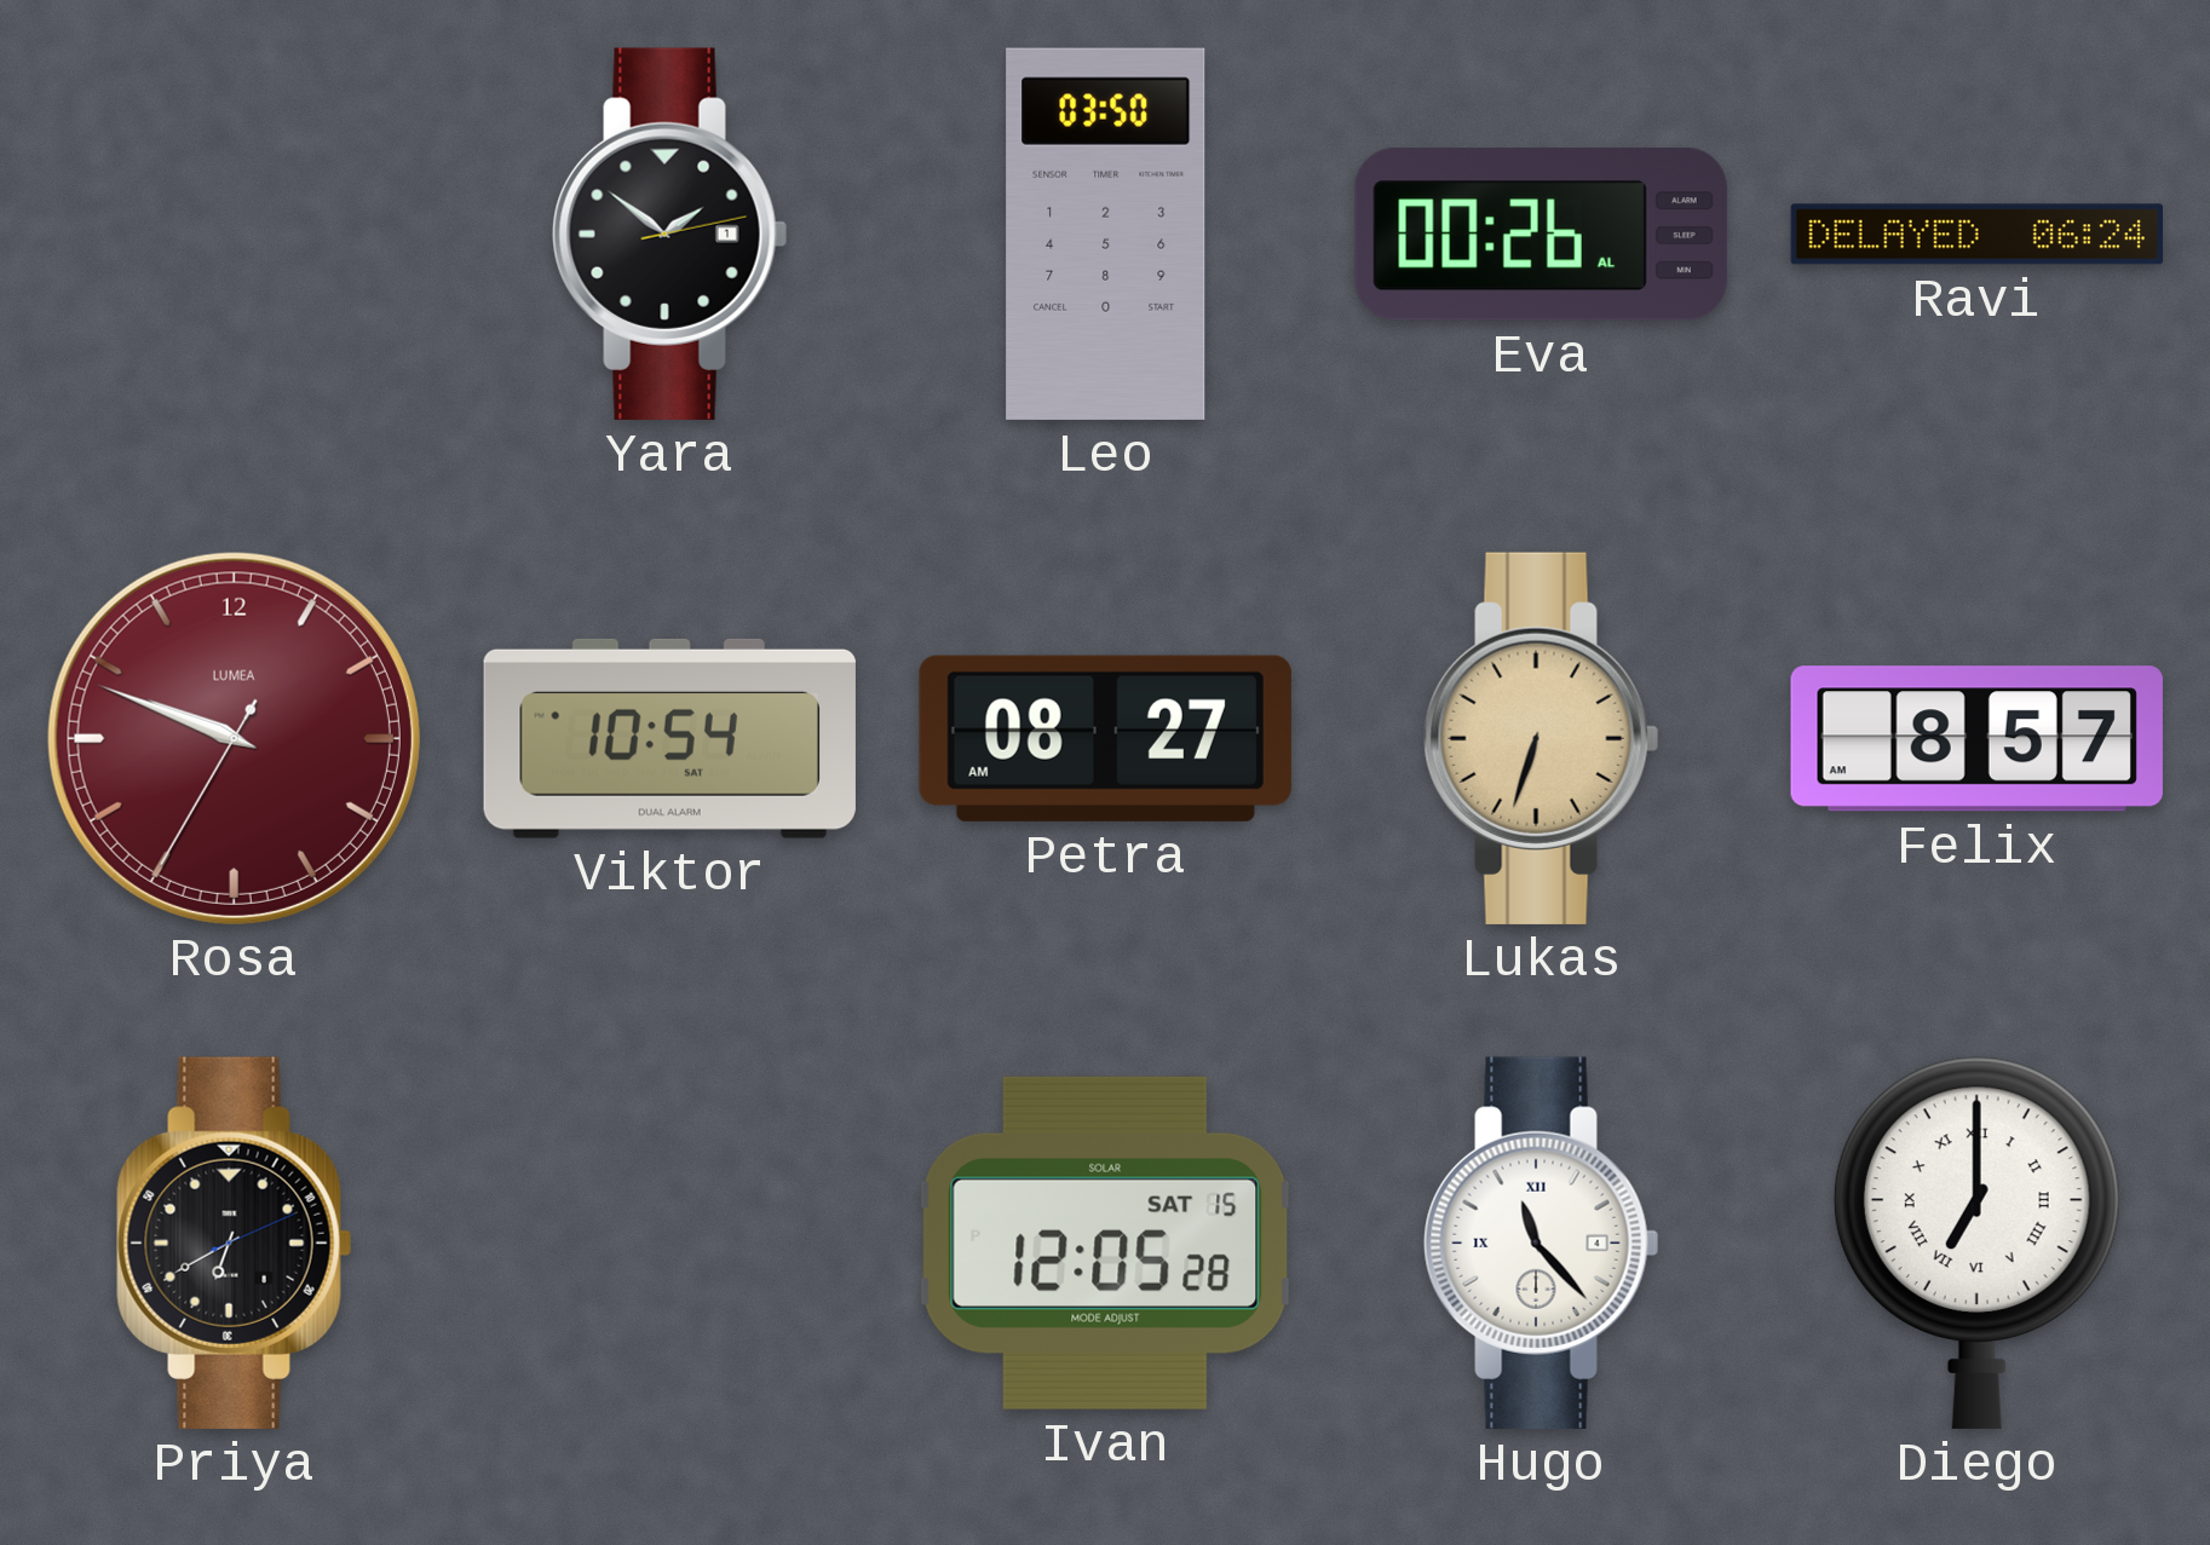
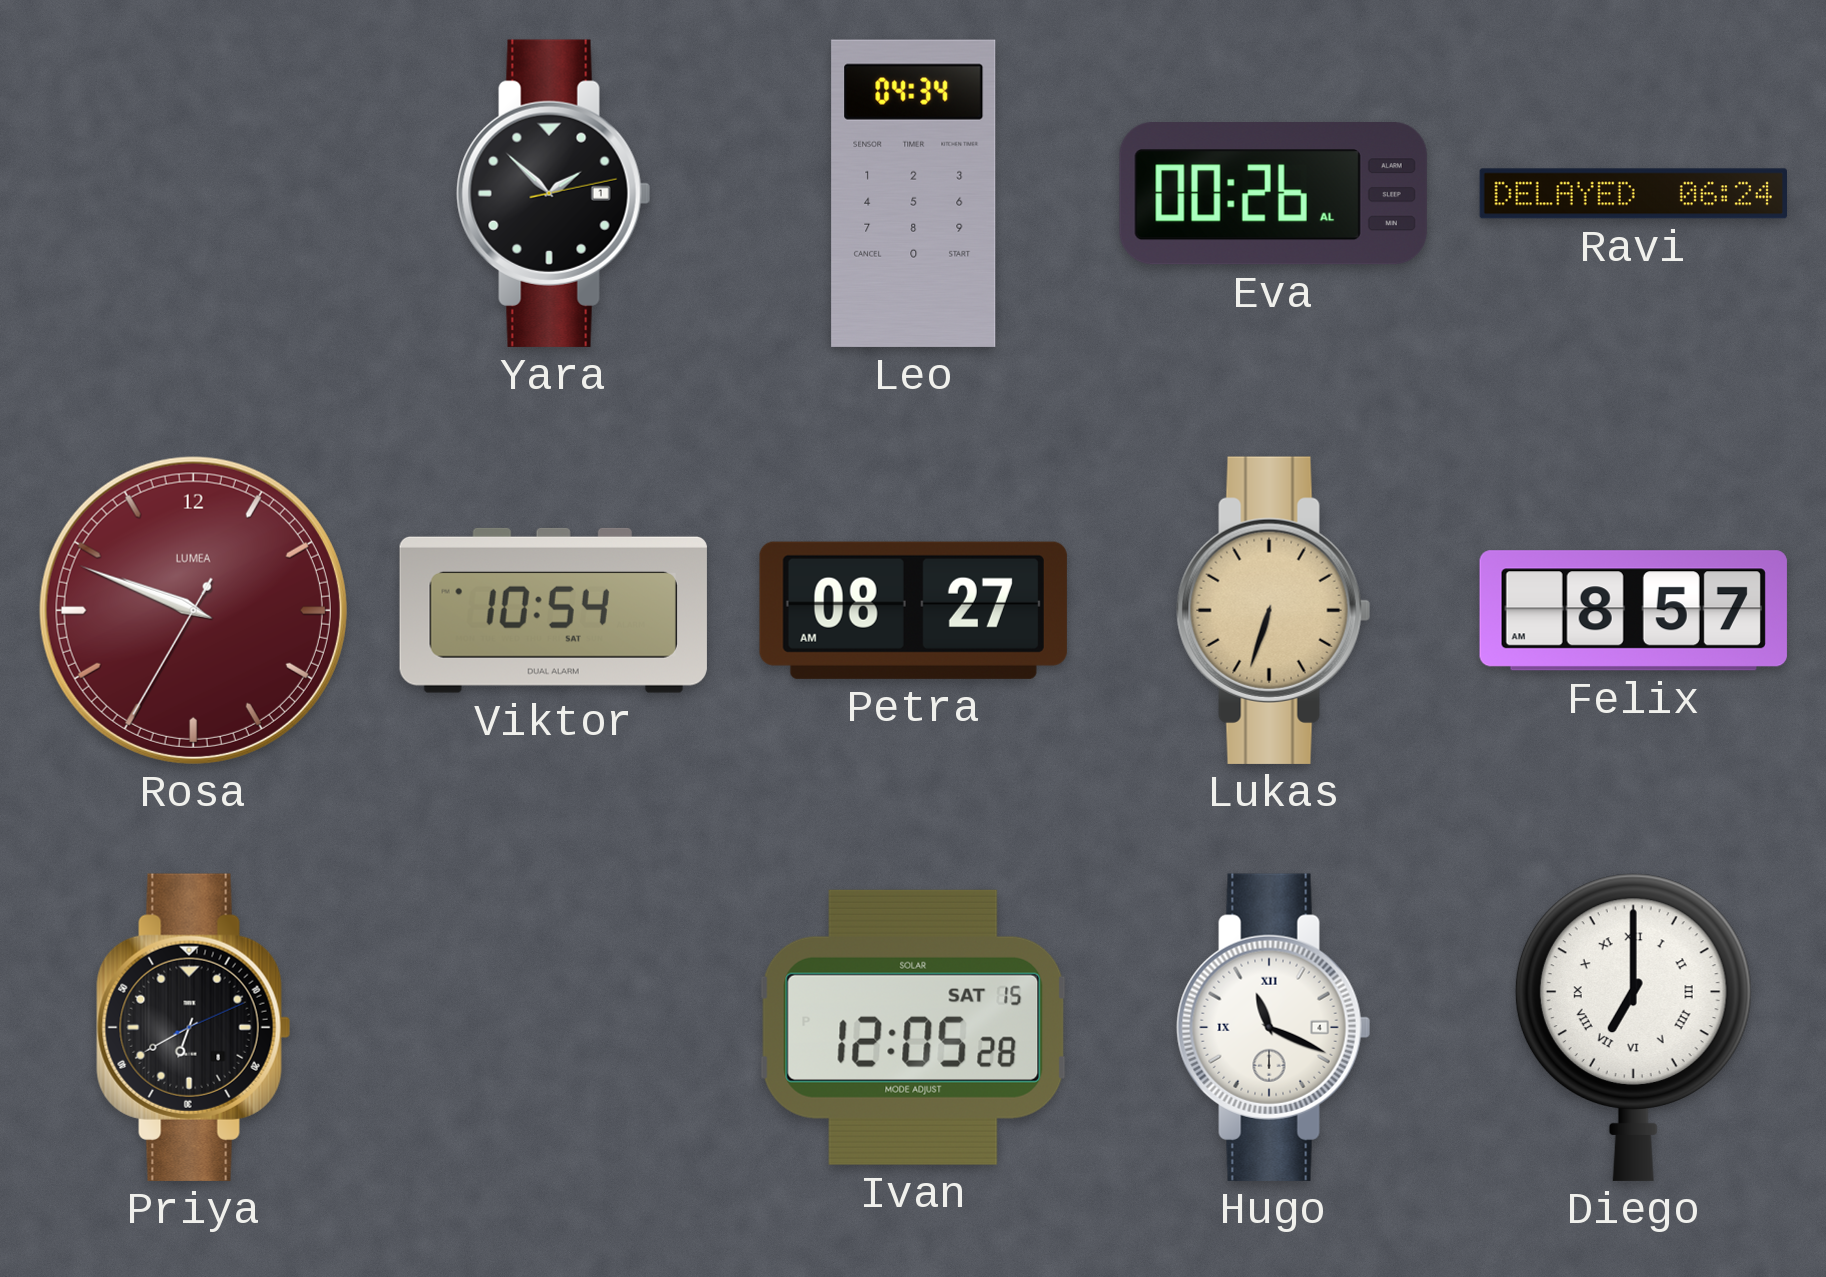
Yara: 1:51 -> 1:52
Leo: 03:50 -> 04:34
Hugo: 11:23 -> 11:19
